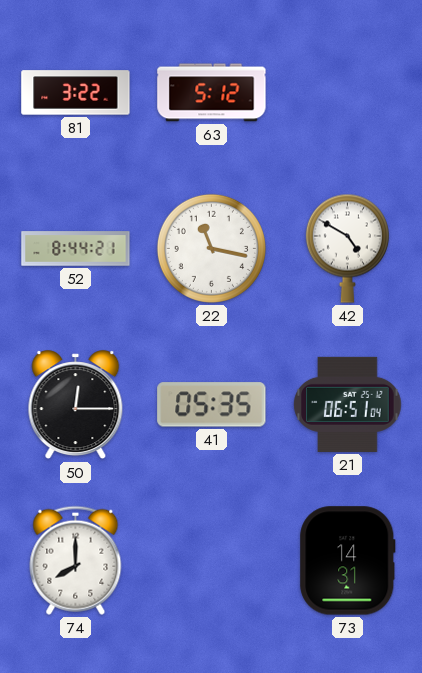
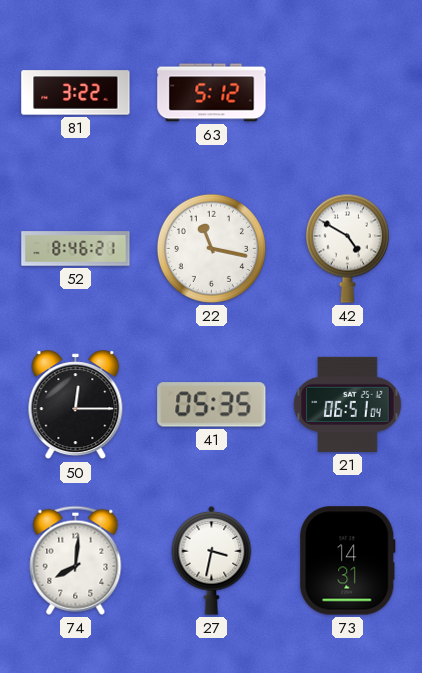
52: 8:44 -> 8:46
74: 8:00 -> 8:01
27: none -> 3:32
